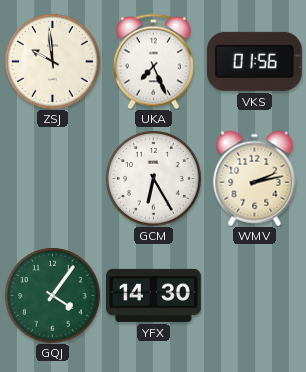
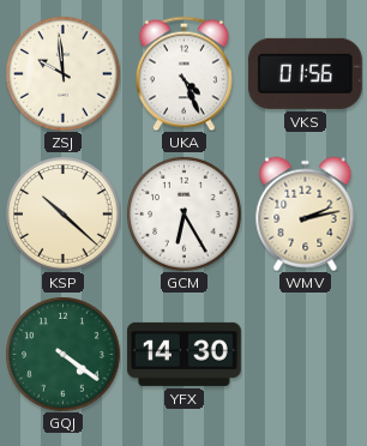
UKA: 7:26 -> 4:26
KSP: none -> 10:22
GQJ: 4:06 -> 4:21
